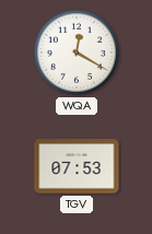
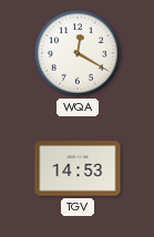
TGV: 07:53 -> 14:53
